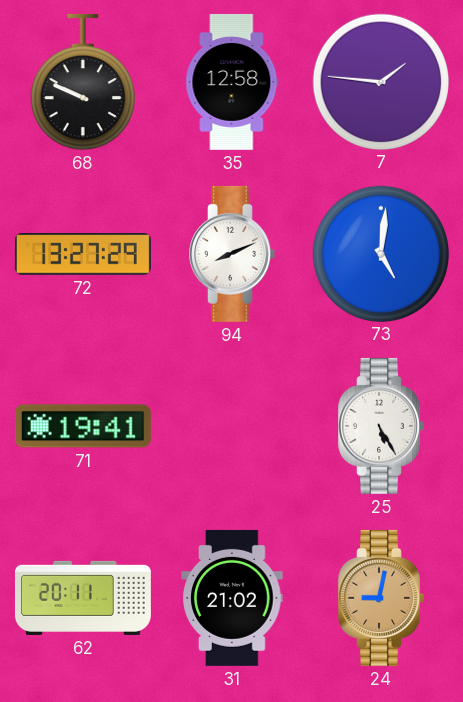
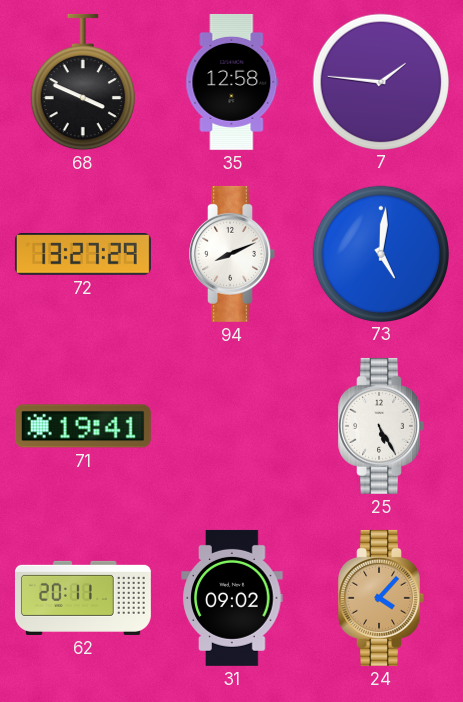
68: 9:49 -> 3:49
31: 21:02 -> 09:02
24: 9:02 -> 4:07
